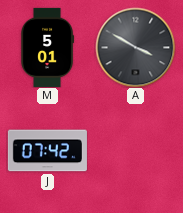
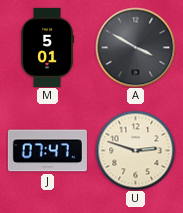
J: 07:42 -> 07:47
U: none -> 2:48
